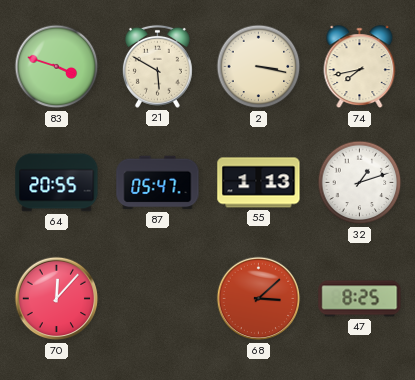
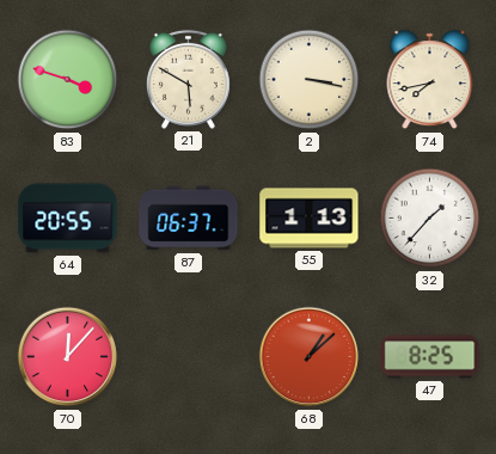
87: 05:47 -> 06:37
32: 1:12 -> 1:37
68: 3:08 -> 1:08
